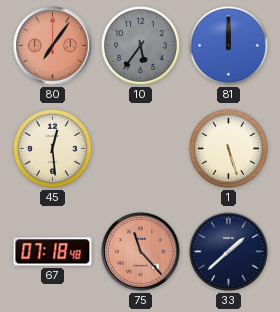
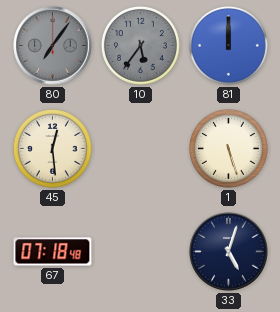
80 dial: salmon -> grey
75: 11:23 -> none
33: 1:38 -> 5:03
